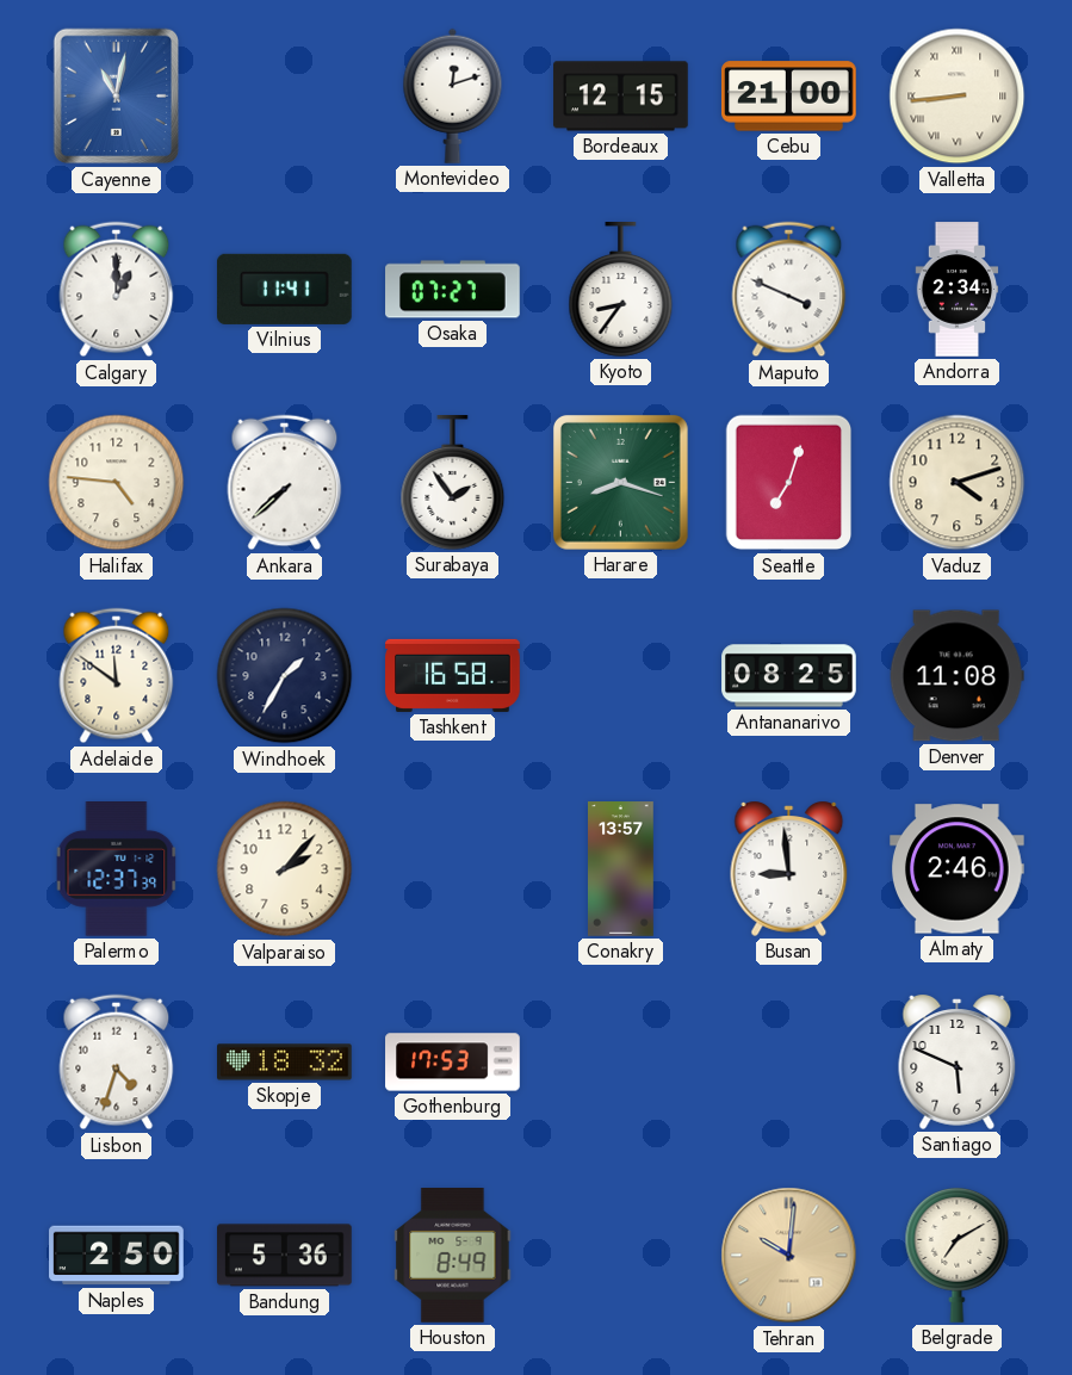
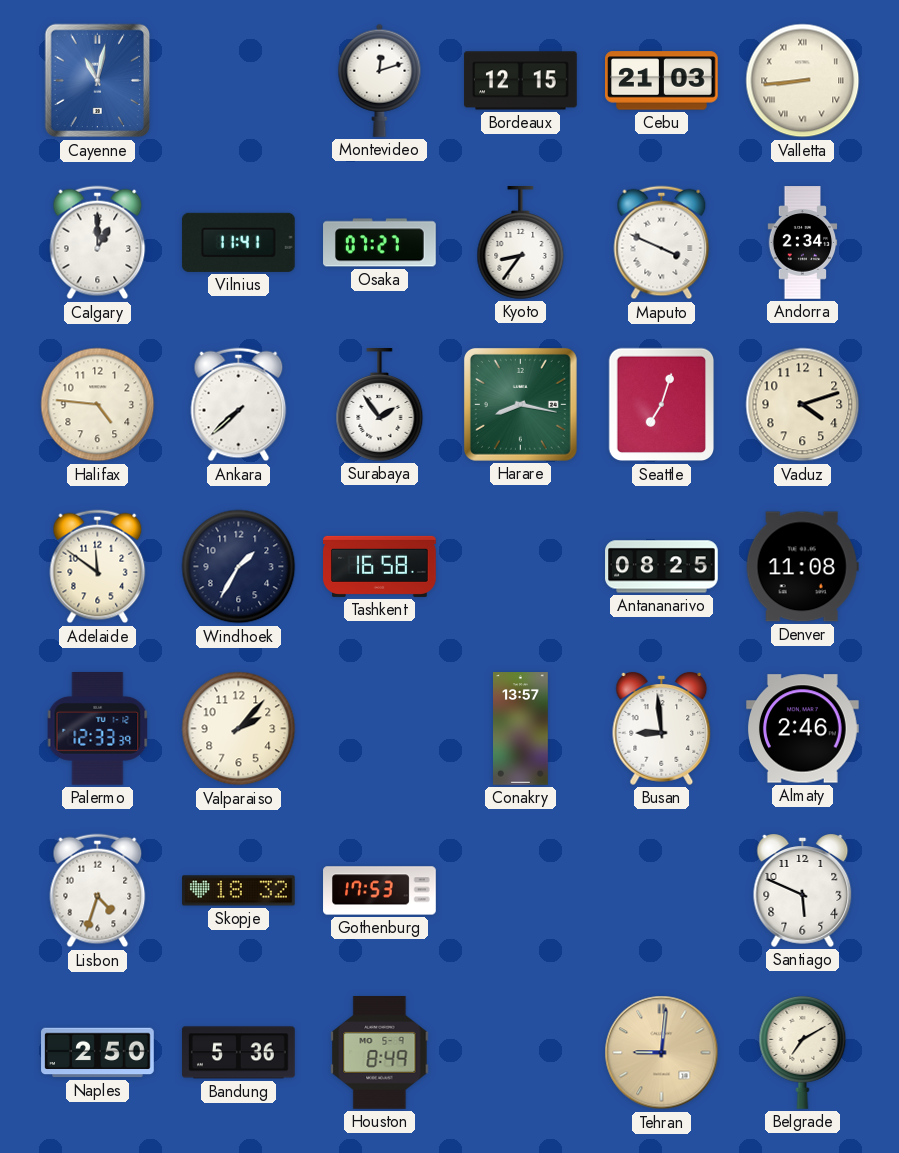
Cebu: 21:00 -> 21:03
Harare: 8:18 -> 8:17
Palermo: 12:37 -> 12:33
Tehran: 10:01 -> 9:01
